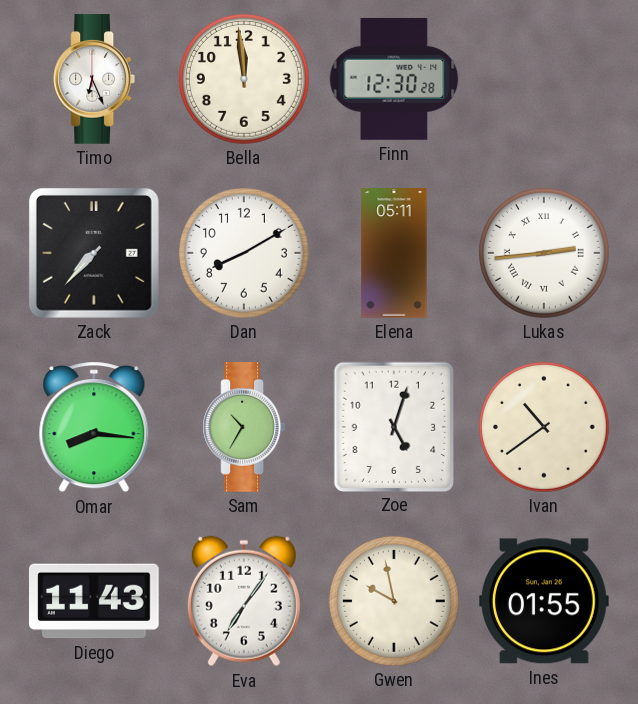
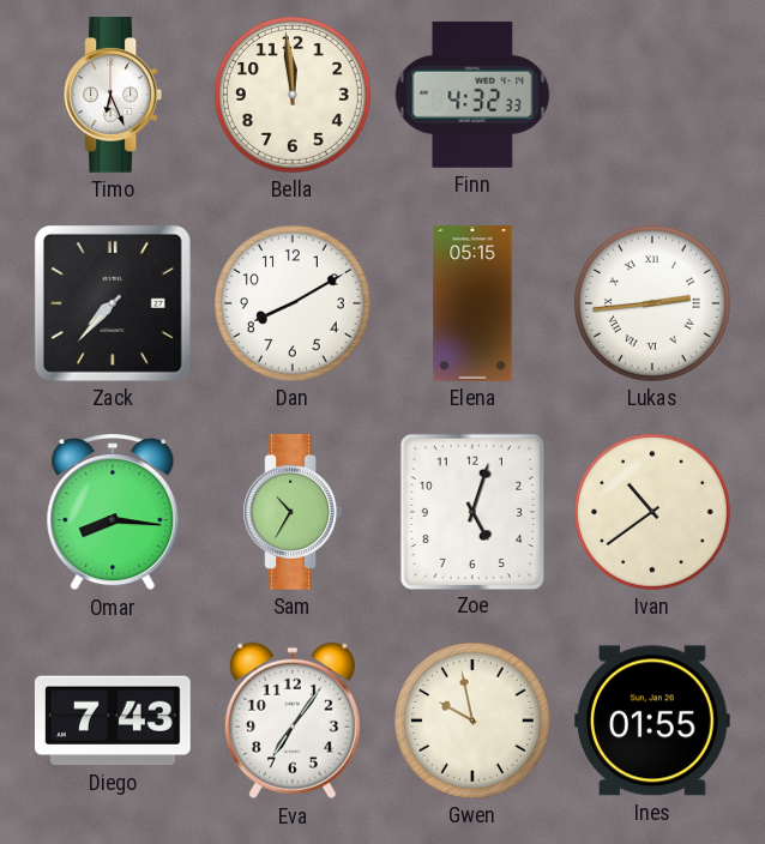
Finn: 12:30 -> 4:32
Elena: 05:11 -> 05:15
Diego: 11:43 -> 7:43
